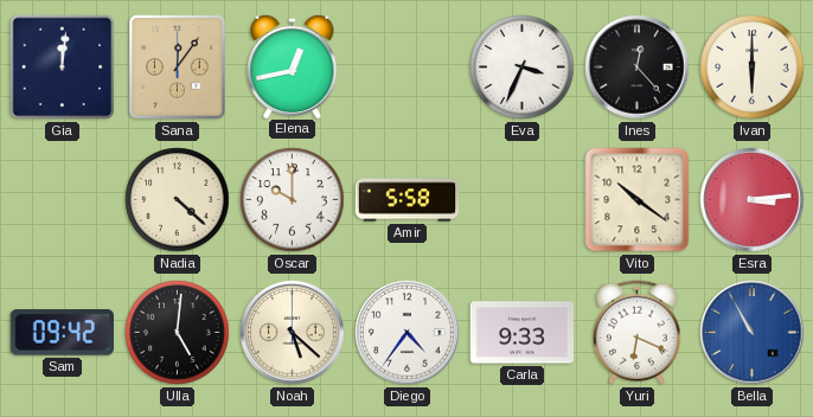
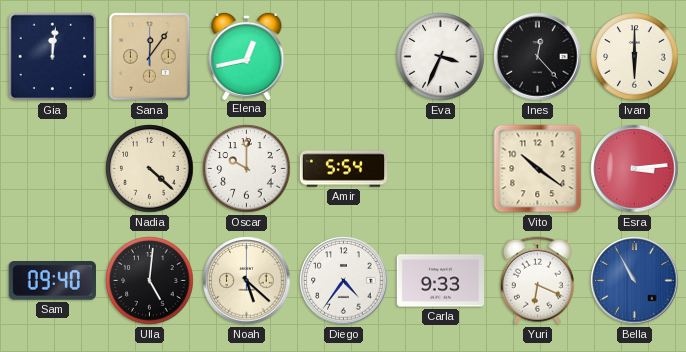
Amir: 5:58 -> 5:54
Sam: 09:42 -> 09:40
